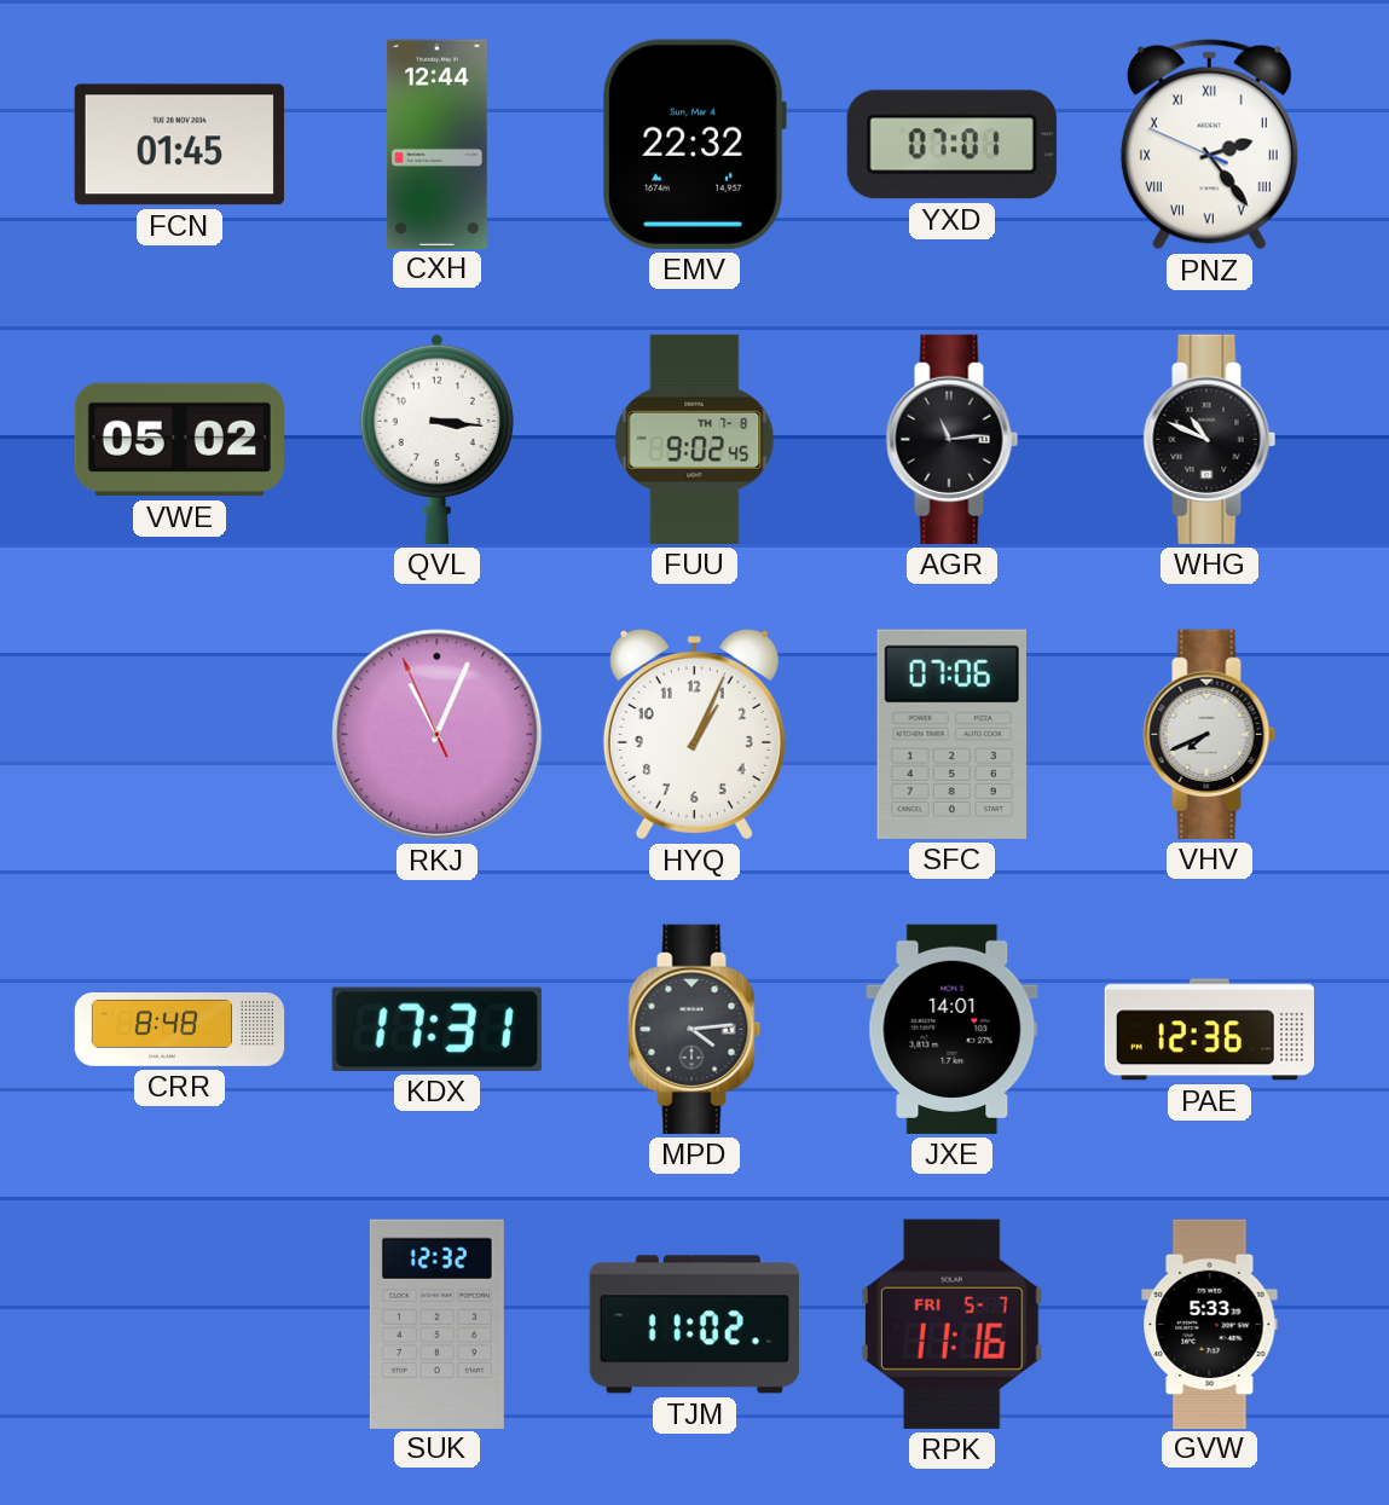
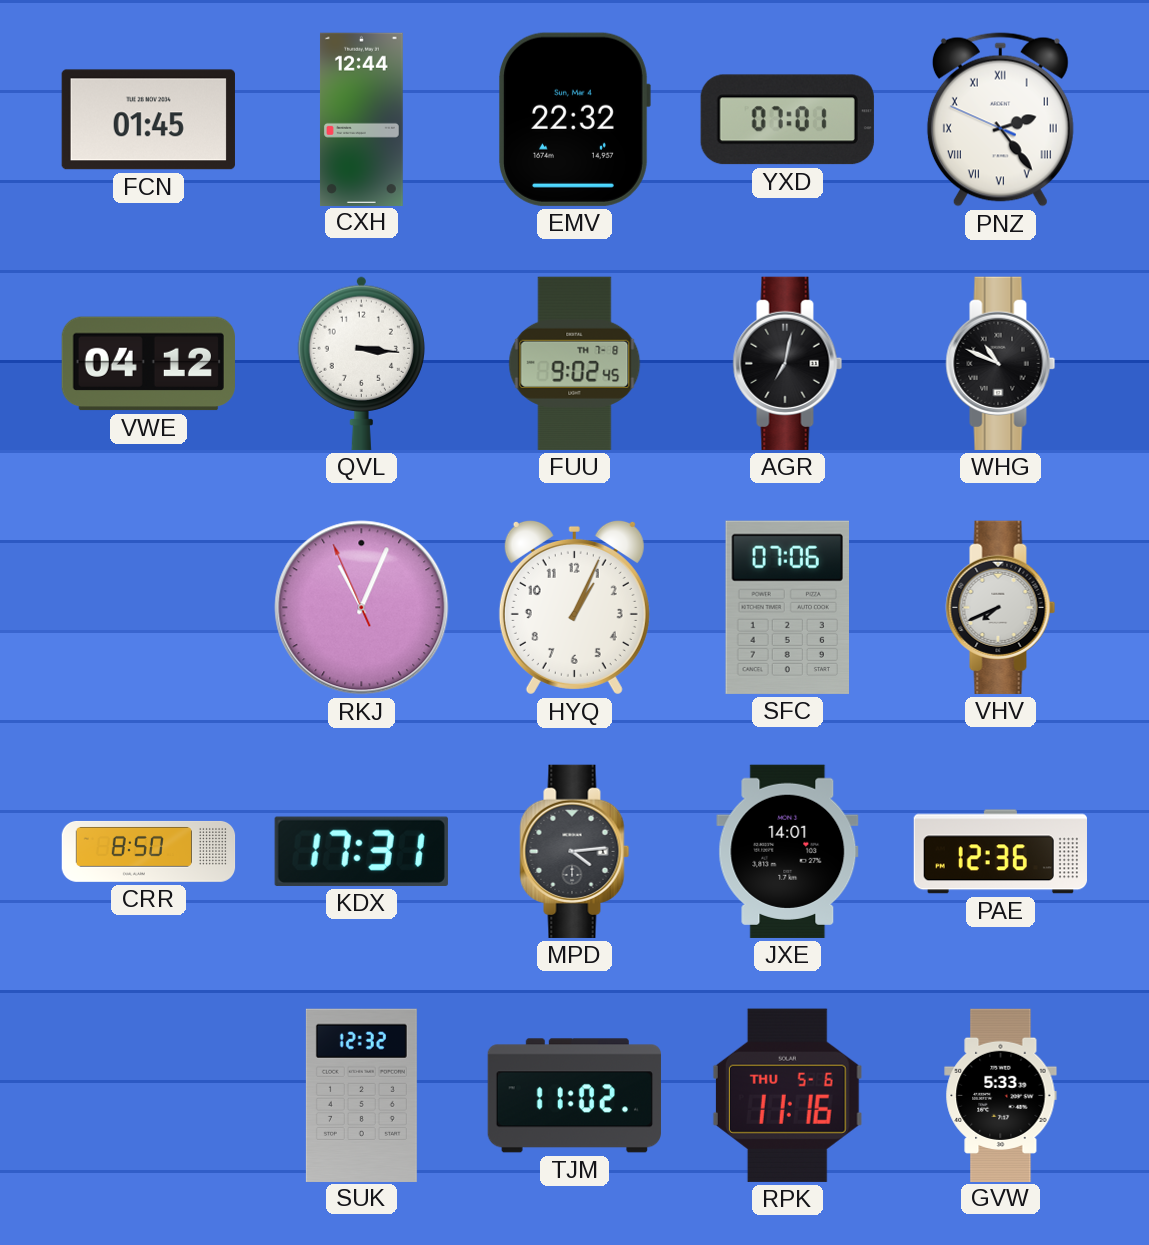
VWE: 05:02 -> 04:12
AGR: 11:14 -> 7:02
CRR: 8:48 -> 8:50
RPK date: FRI 5-7 -> THU 5-6
